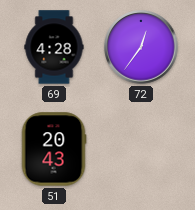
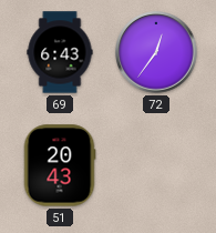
69: 4:28 -> 6:43
